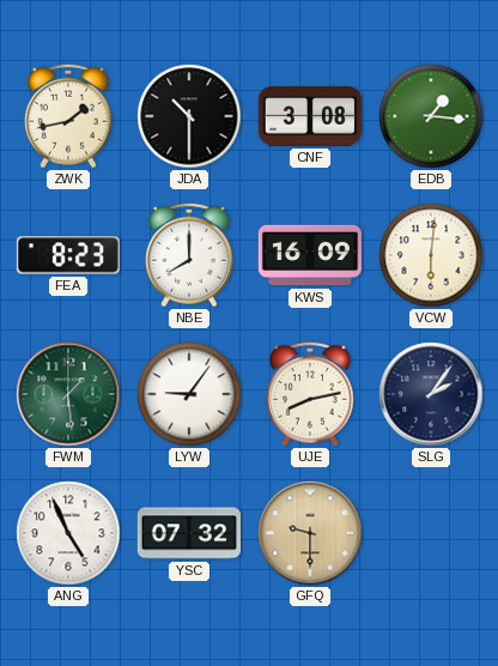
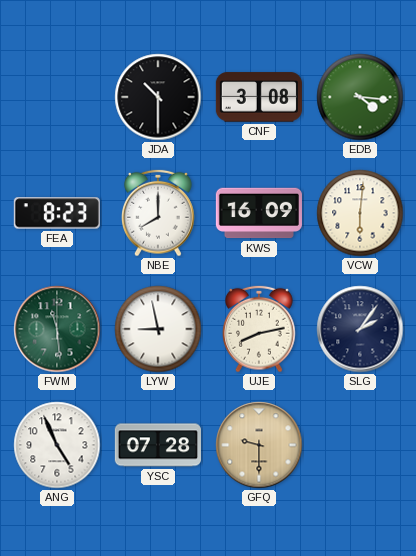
ZWK: 1:43 -> none
EDB: 1:16 -> 4:16
FWM: 1:29 -> 11:29
LYW: 9:06 -> 8:58
YSC: 07:32 -> 07:28
